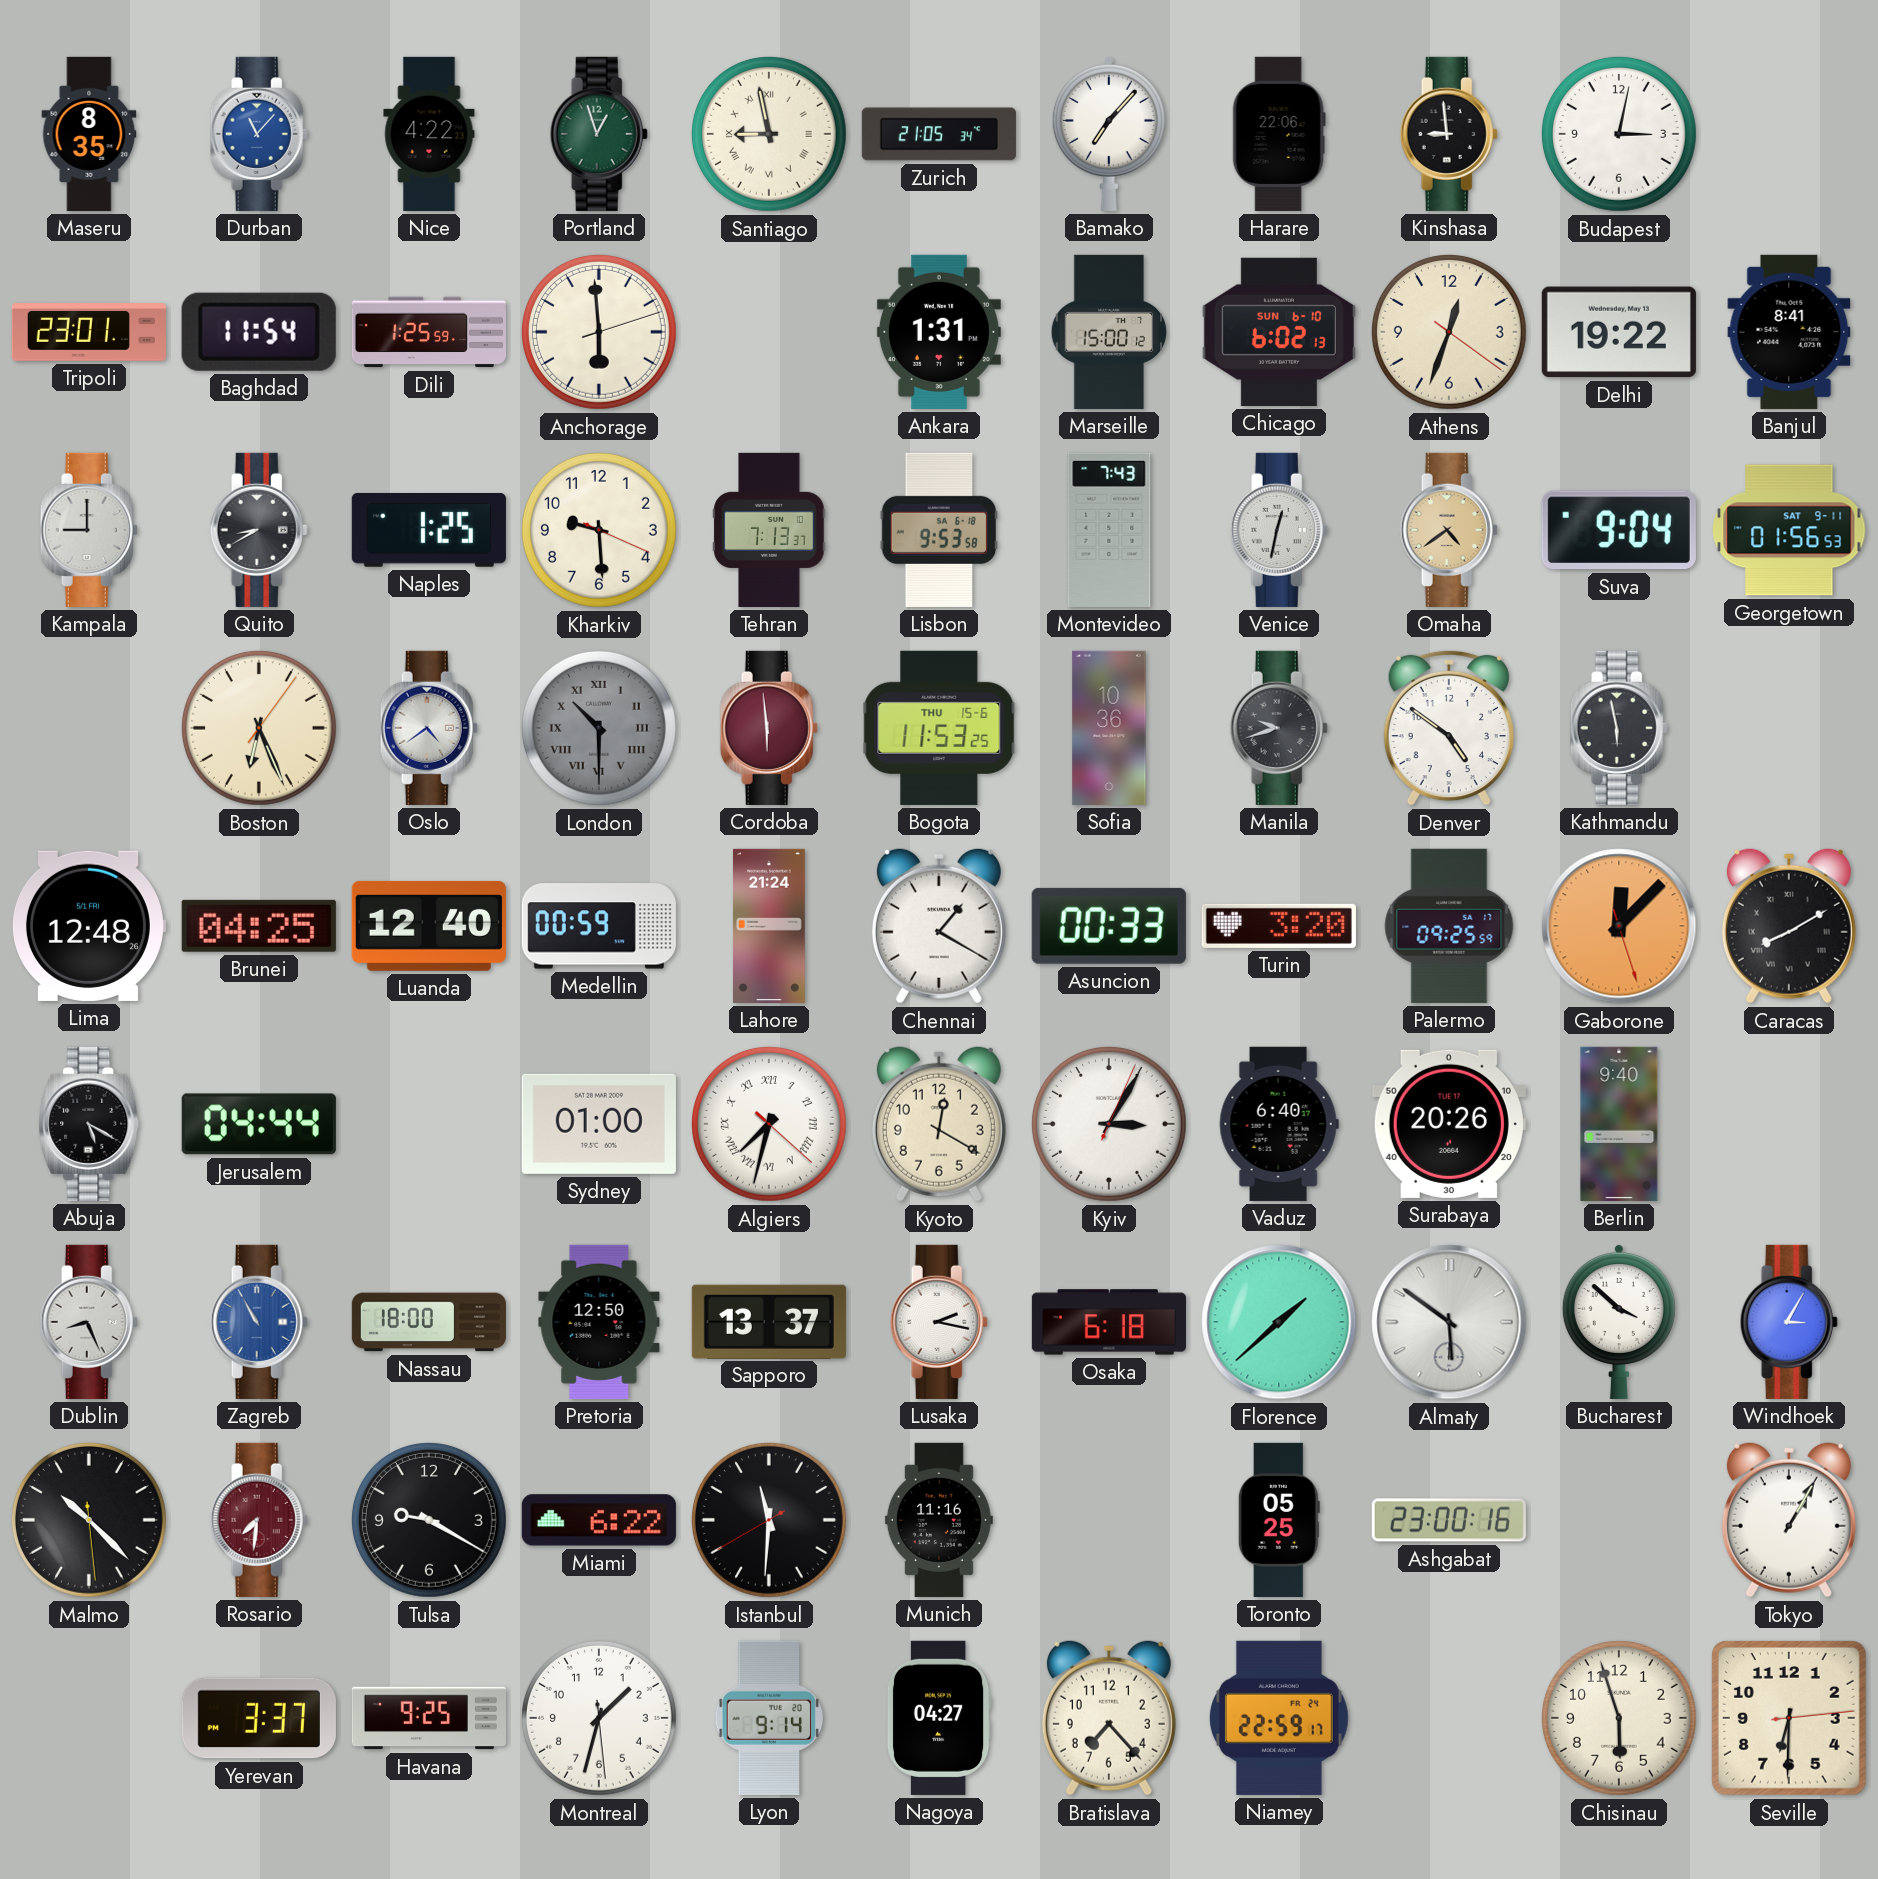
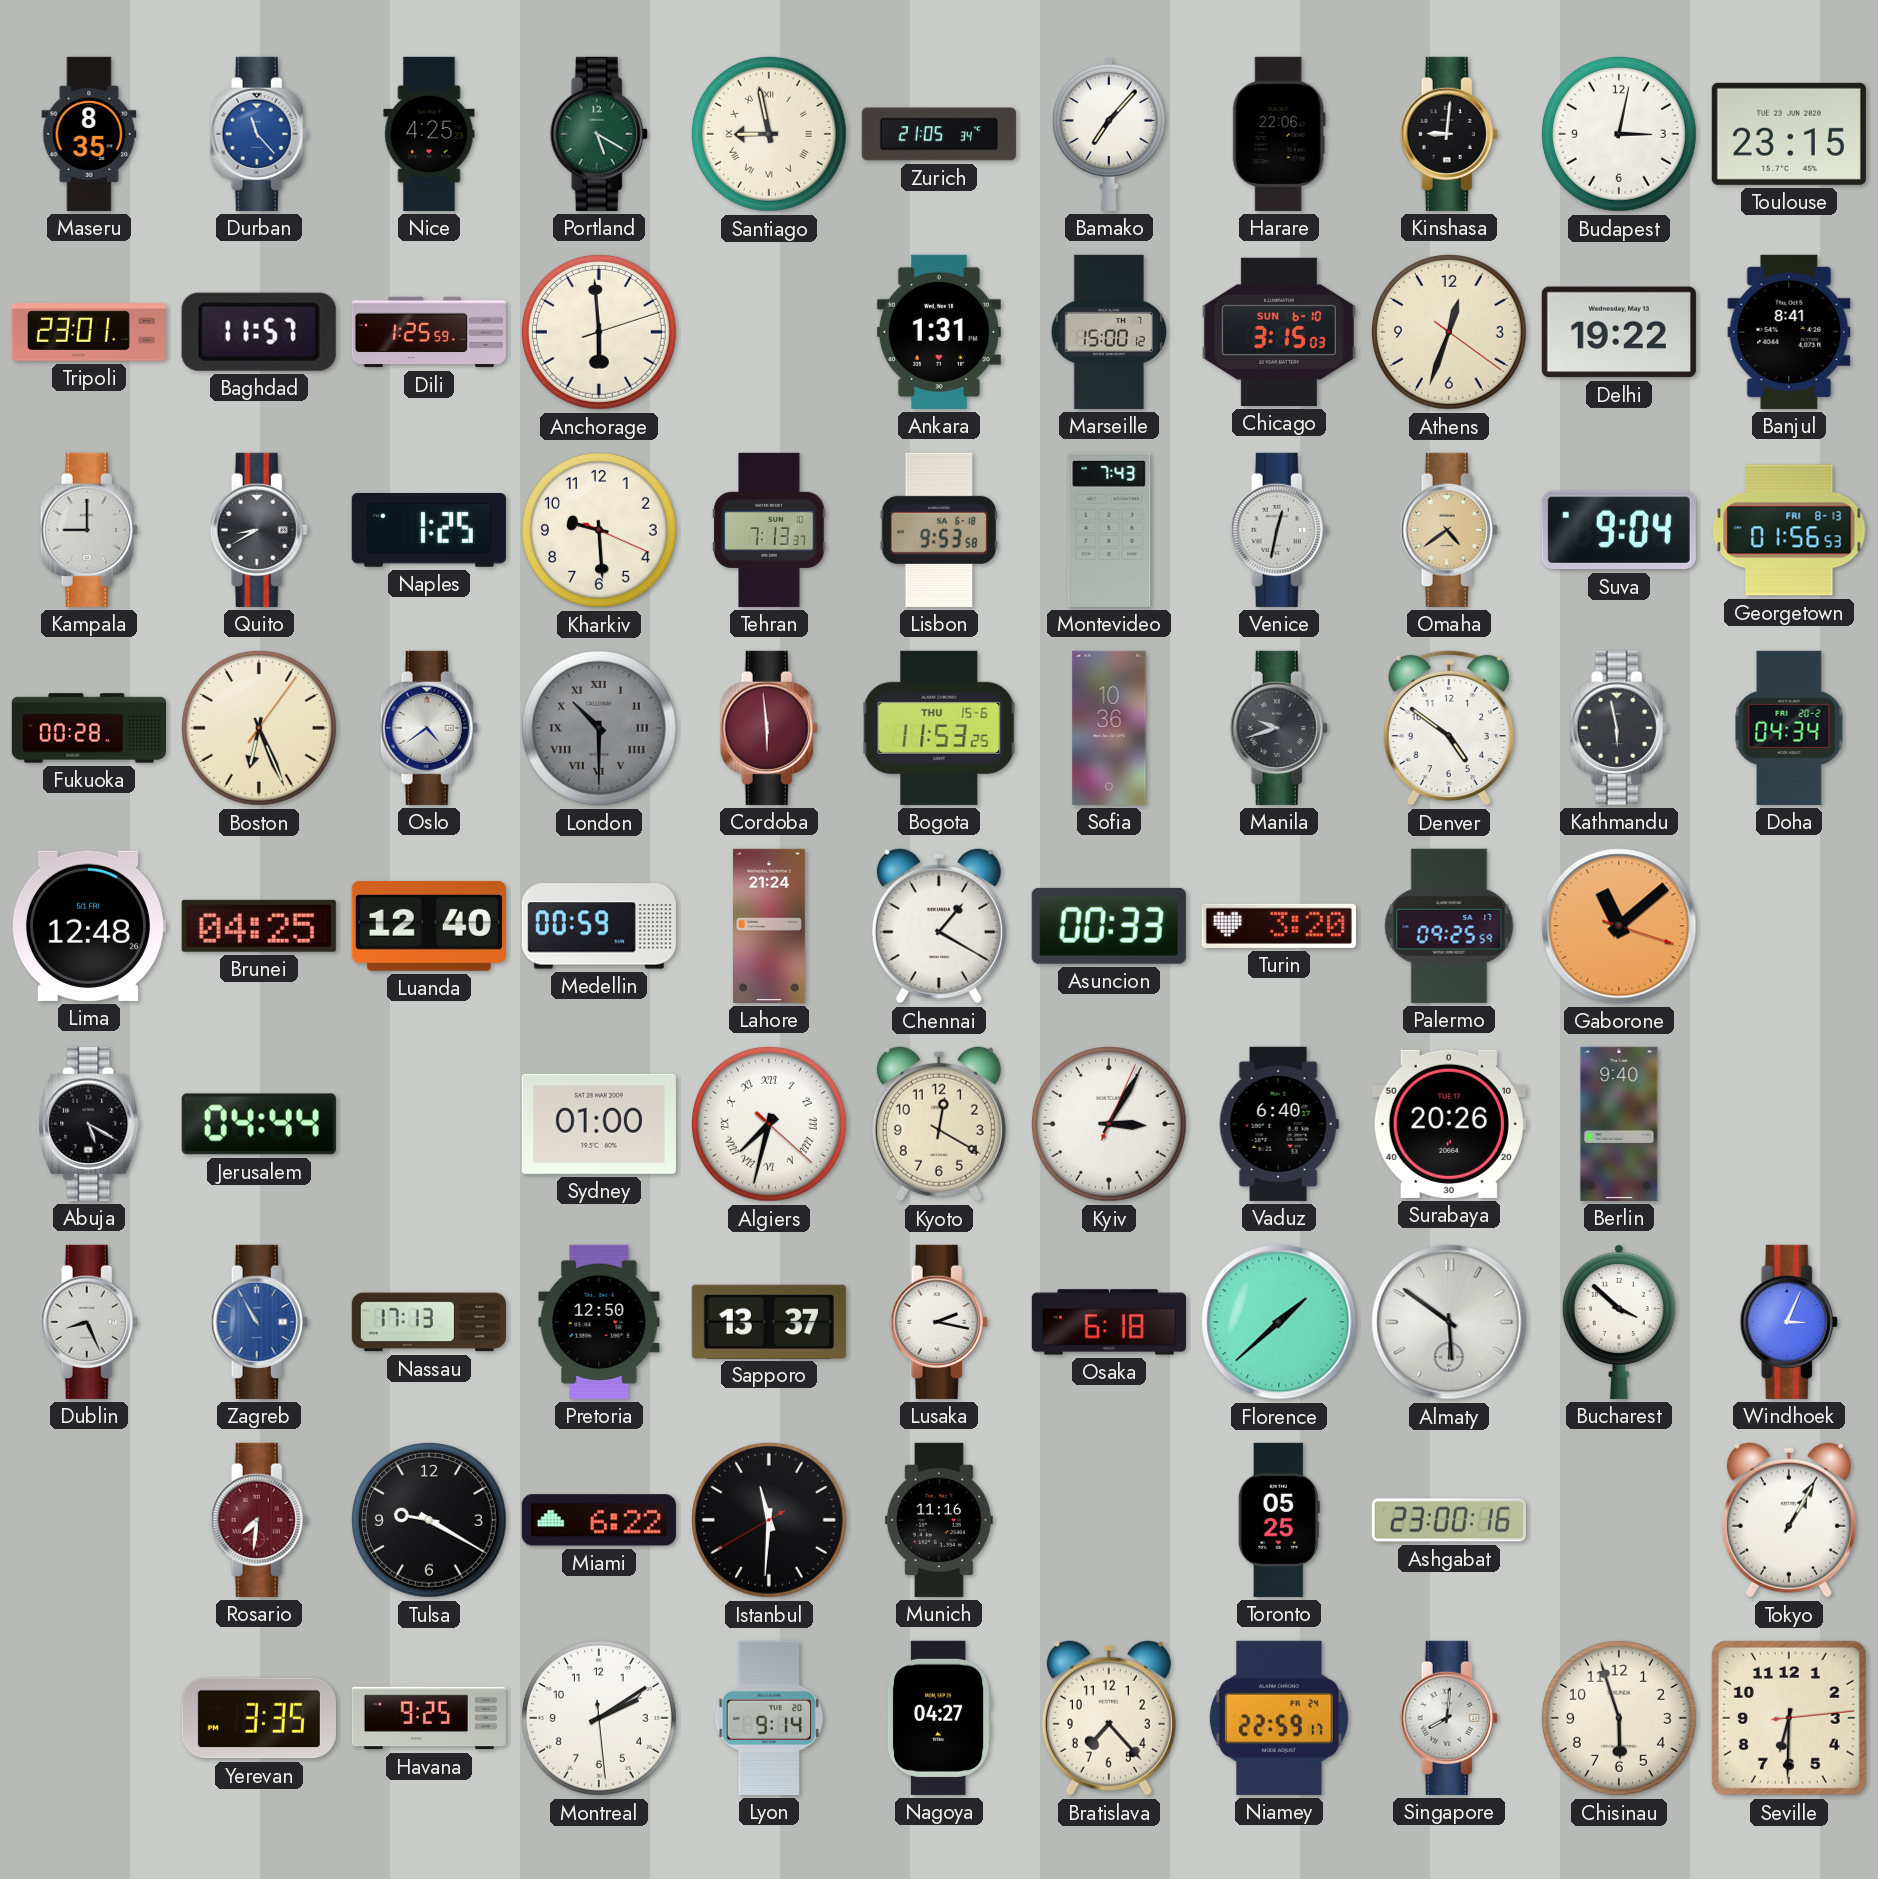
Durban: 11:07 -> 11:23
Nice: 4:22 -> 4:25
Portland: 12:57 -> 5:20
Kinshasa: 8:59 -> 9:01
Toulouse: none -> 23:15
Baghdad: 11:54 -> 11:57
Chicago: 6:02 -> 3:15
Georgetown date: SAT 9-11 -> FRI 8-13
Fukuoka: none -> 00:28
Doha: none -> 04:34
Gaborone: 12:07 -> 11:08
Caracas: 8:10 -> none
Nassau: 18:00 -> 17:13
Windhoek: 3:05 -> 3:04
Malmo: 10:22 -> none
Yerevan: 3:37 -> 3:35
Montreal: 1:32 -> 2:09
Singapore: none -> 8:01
